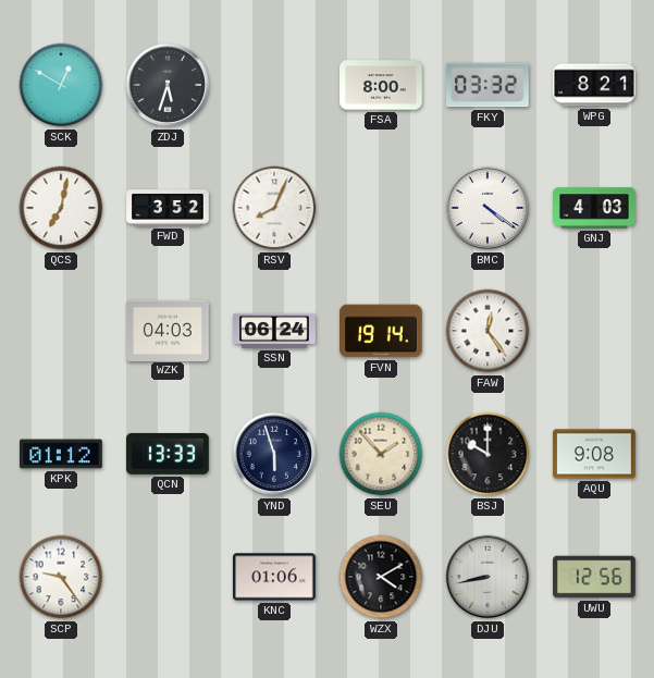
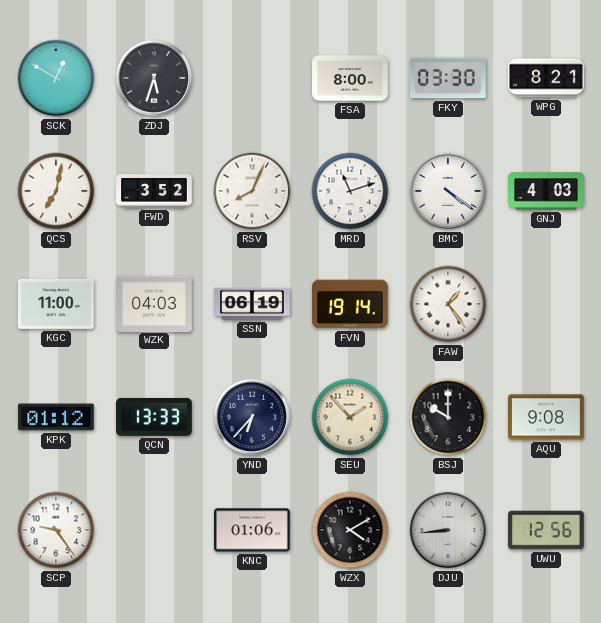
FKY: 03:32 -> 03:30
MRD: none -> 11:12
KGC: none -> 11:00
SSN: 06:24 -> 06:19
FAW: 12:24 -> 1:24
YND: 5:57 -> 6:37
DJU: 8:43 -> 8:44
